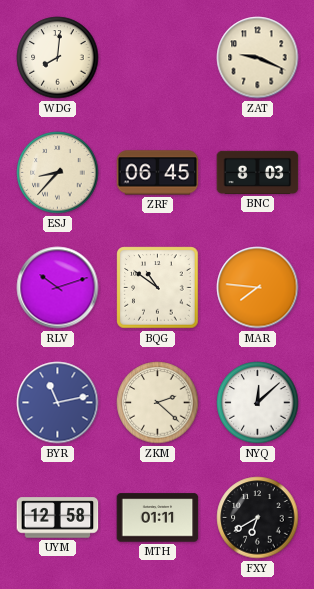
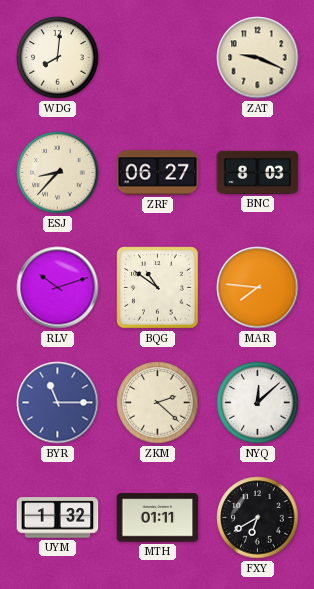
ZRF: 06:45 -> 06:27
BYR: 11:13 -> 11:15
UYM: 12:58 -> 1:32
